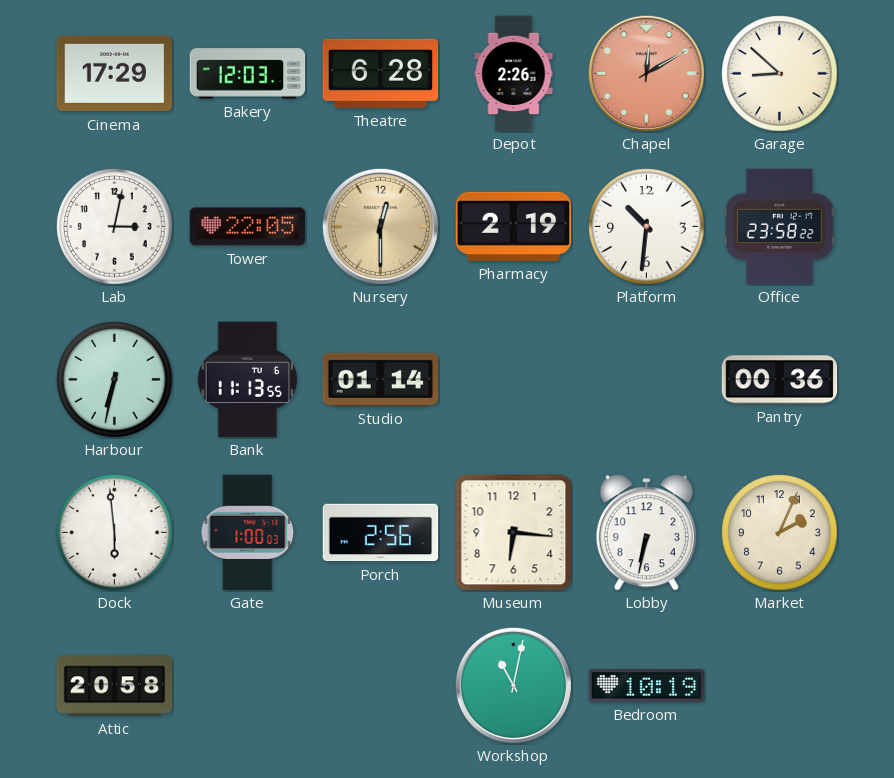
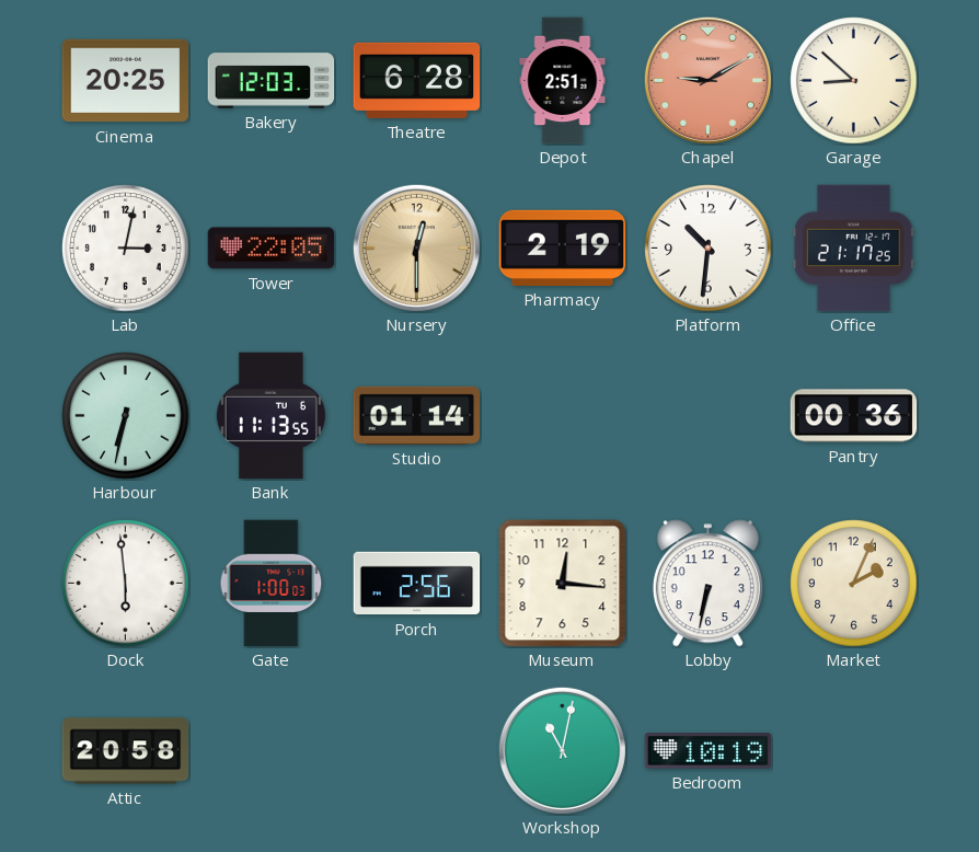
Cinema: 17:29 -> 20:25
Depot: 2:26 -> 2:51
Chapel: 12:10 -> 9:10
Office: 23:58 -> 21:17
Museum: 6:16 -> 12:16
